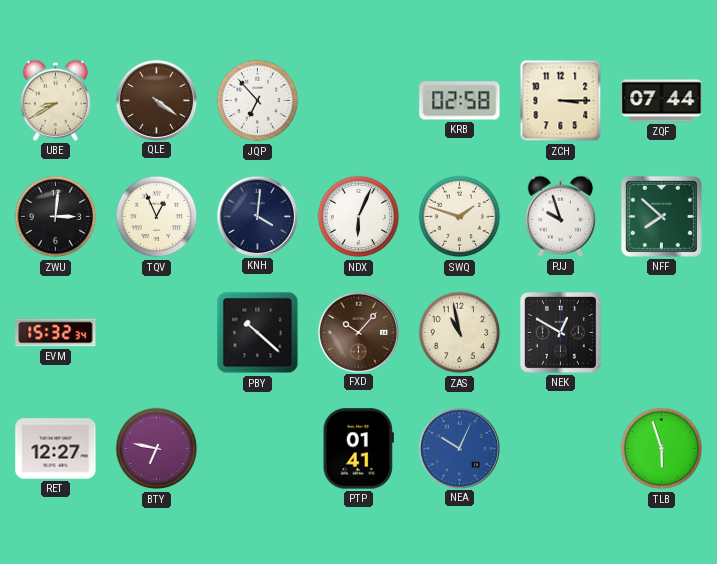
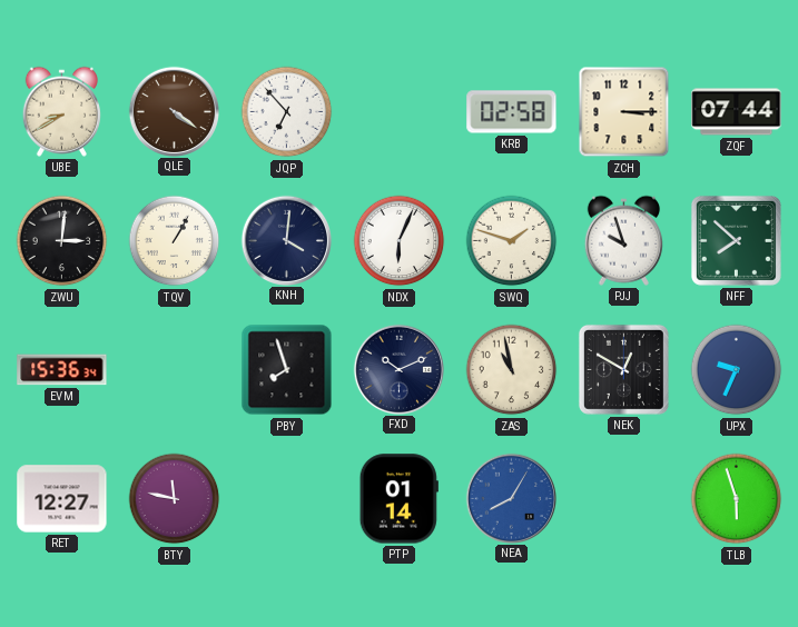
TQV: 12:56 -> 1:05
EVM: 15:32 -> 15:36
PBY: 10:22 -> 7:57
FXD: 10:07 -> 10:11
FXD dial: brown -> navy
UPX: none -> 9:34
BTY: 6:47 -> 11:47
PTP: 01:41 -> 01:14
NEA: 10:04 -> 8:05
